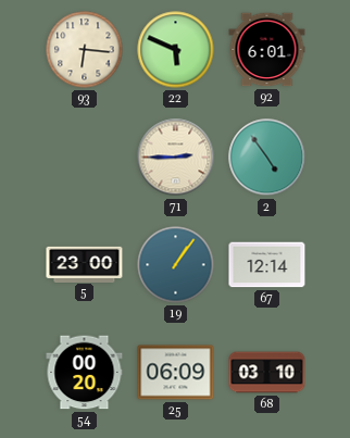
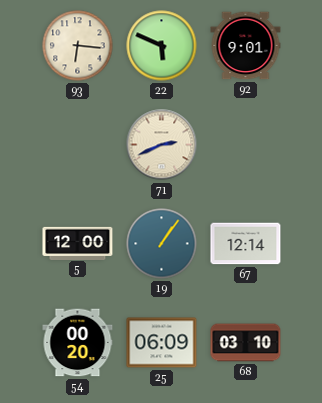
92: 6:01 -> 9:01
71: 2:45 -> 2:41
2: 4:54 -> none
5: 23:00 -> 12:00
